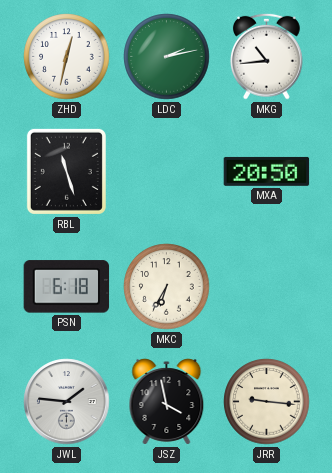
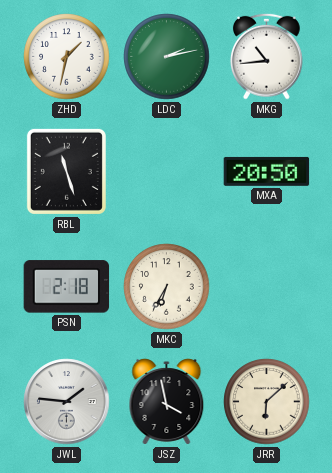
ZHD: 12:32 -> 1:32
PSN: 6:18 -> 2:18
JRR: 9:16 -> 6:08
